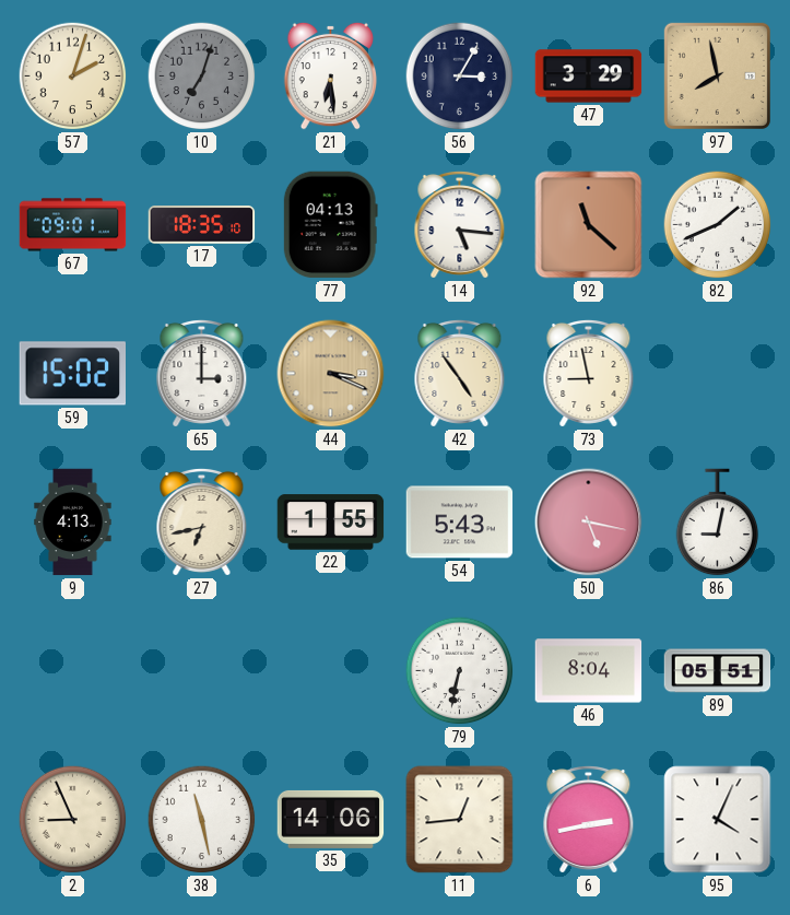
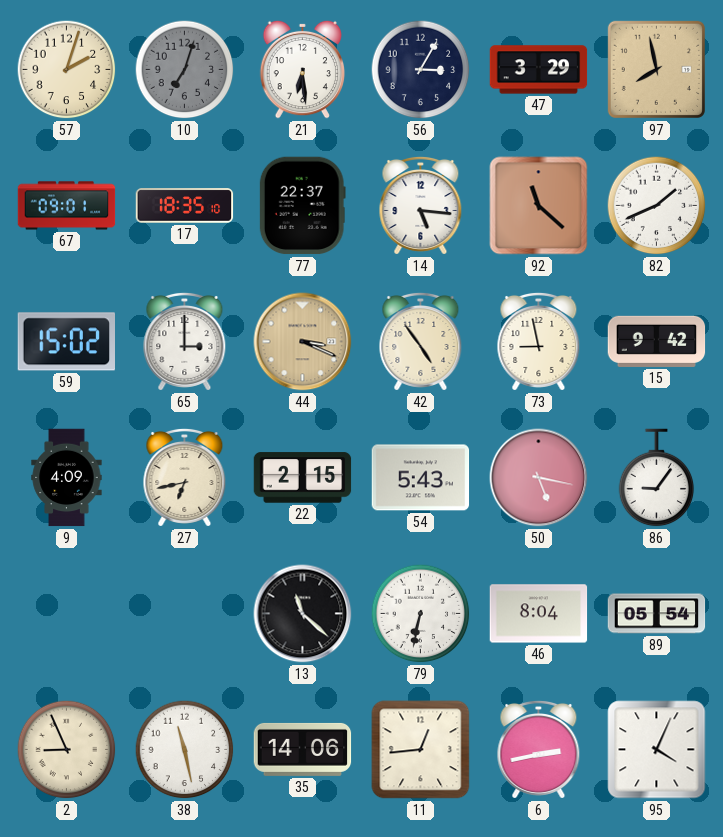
77: 04:13 -> 22:37
15: none -> 9:42
9: 4:13 -> 4:09
22: 1:55 -> 2:15
86: 9:02 -> 9:06
13: none -> 11:22
89: 05:51 -> 05:54
